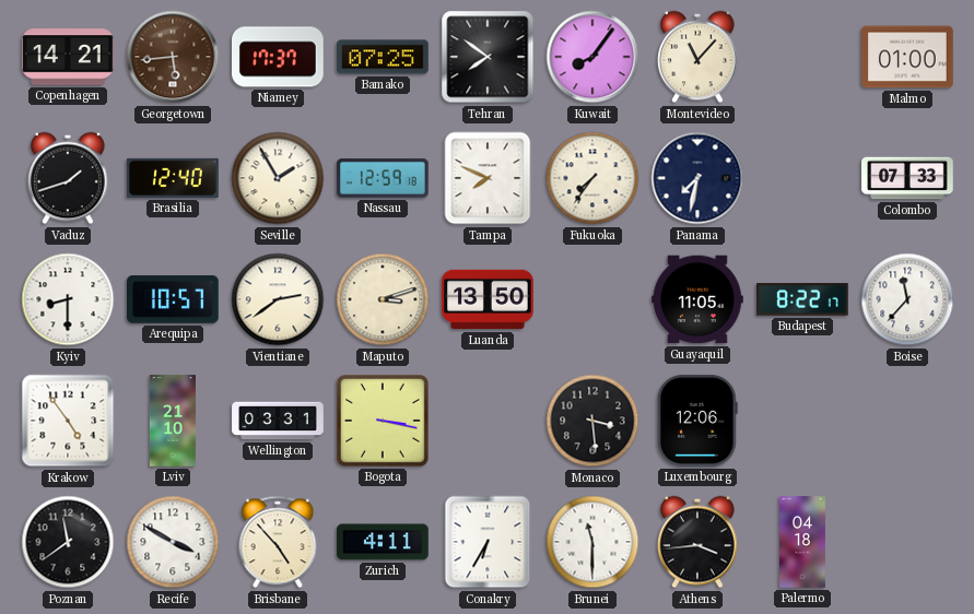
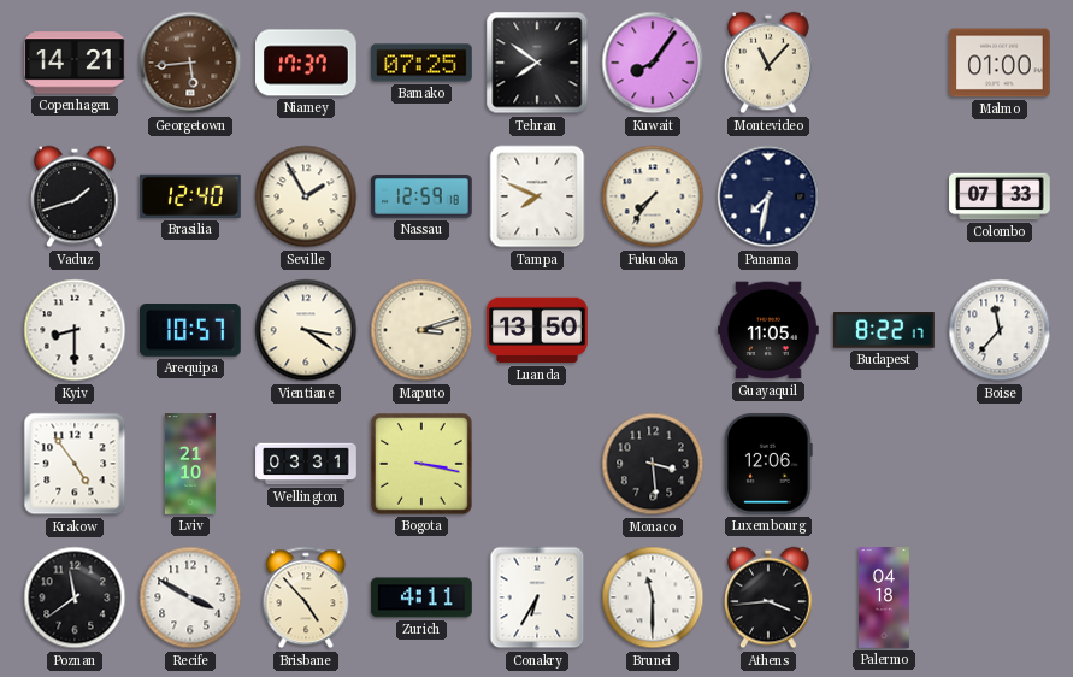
Vientiane: 2:39 -> 3:21
